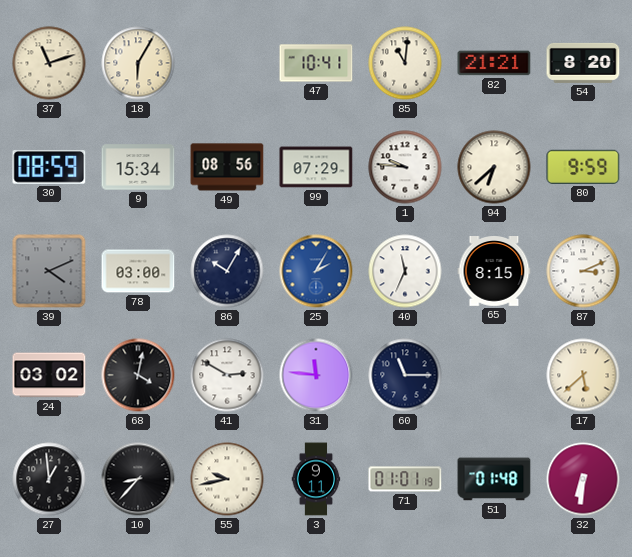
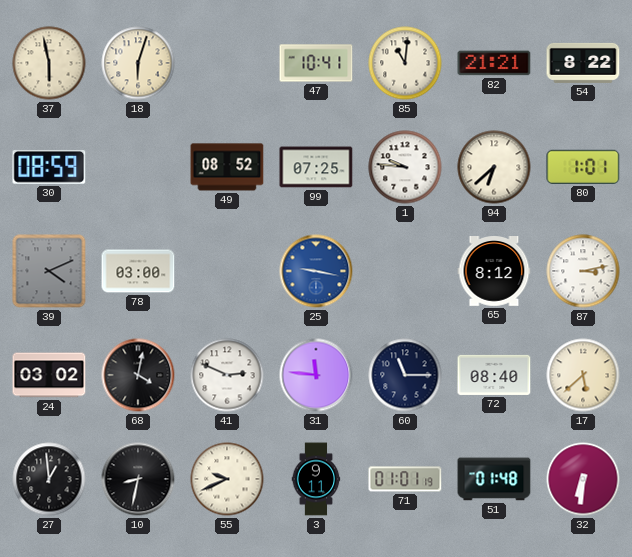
37: 11:12 -> 5:58
18: 6:05 -> 6:03
54: 8:20 -> 8:22
9: 15:34 -> none
49: 08:56 -> 08:52
99: 07:29 -> 07:25
80: 9:59 -> 1:01
86: 10:05 -> none
25: 2:05 -> 9:17
40: 11:34 -> none
65: 8:15 -> 8:12
87: 3:11 -> 3:13
41: 2:50 -> 2:49
72: none -> 08:40
10: 8:37 -> 8:32
55: 9:43 -> 9:41
